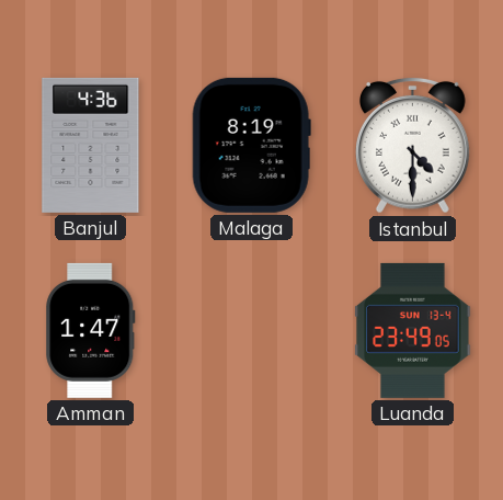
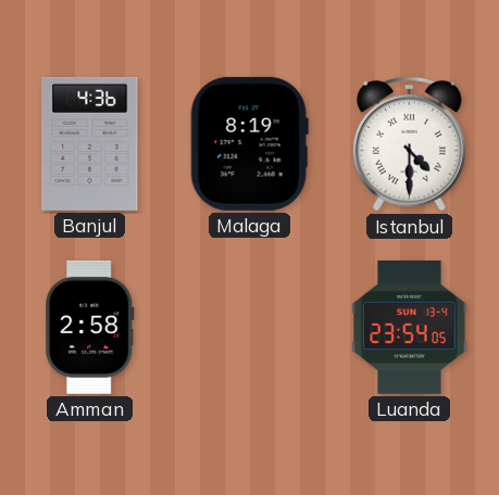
Amman: 1:47 -> 2:58
Luanda: 23:49 -> 23:54
